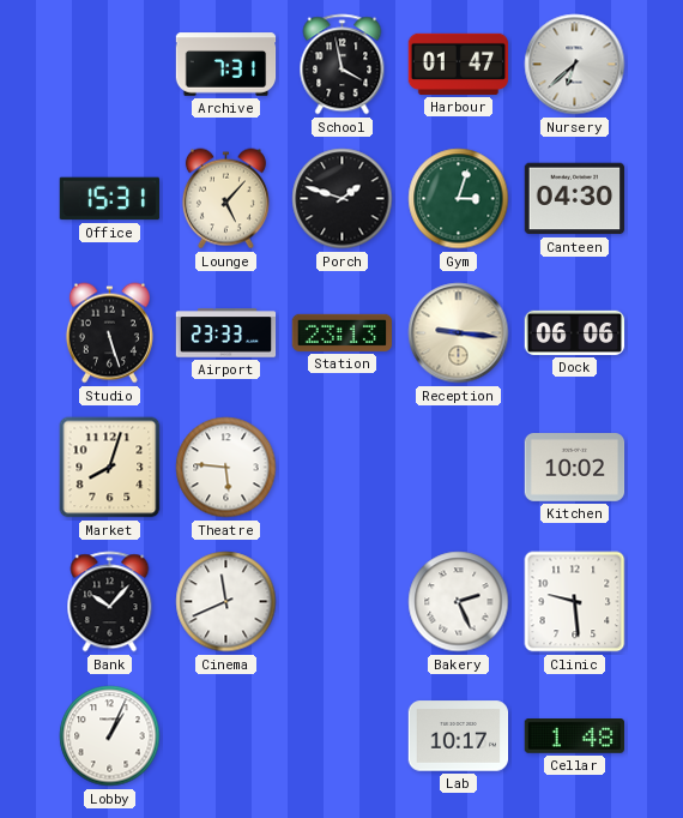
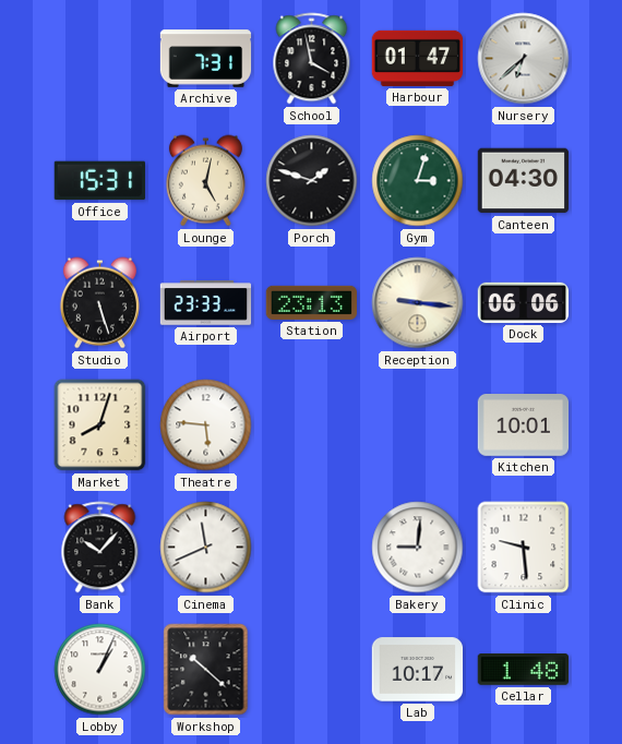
Lounge: 5:07 -> 5:02
Kitchen: 10:02 -> 10:01
Bakery: 2:26 -> 9:01
Workshop: none -> 10:22
